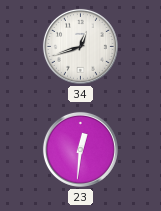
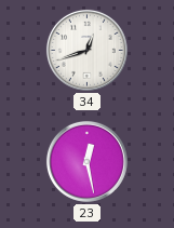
23: 12:31 -> 12:28
